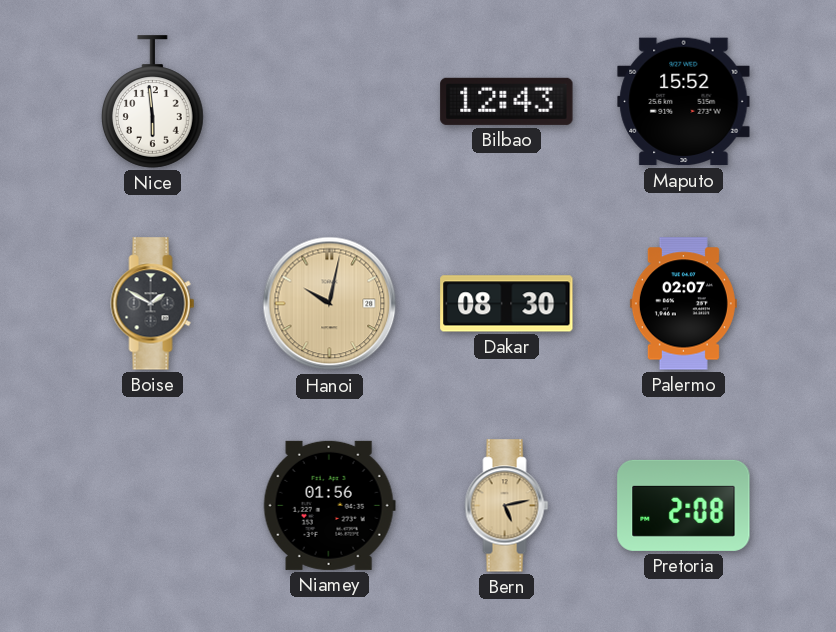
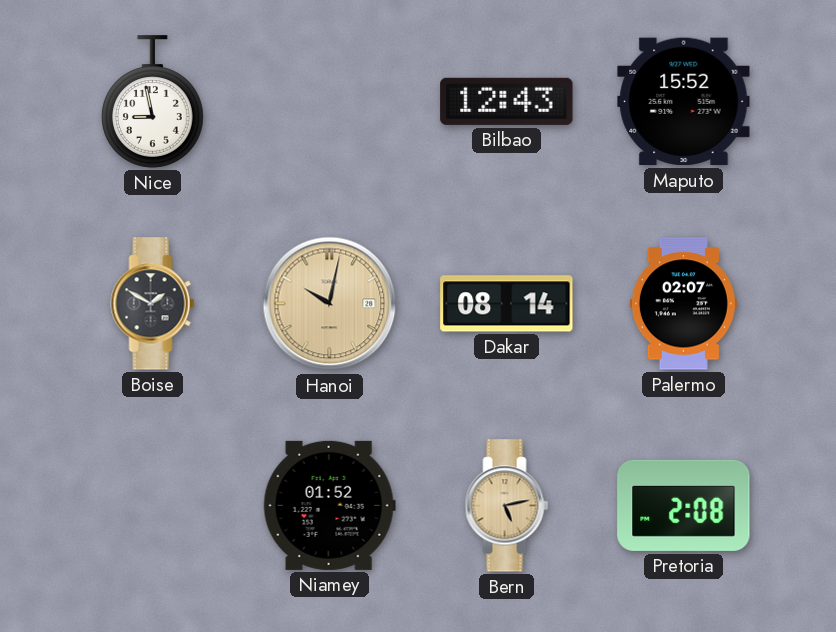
Nice: 5:59 -> 8:58
Dakar: 08:30 -> 08:14
Niamey: 01:56 -> 01:52
